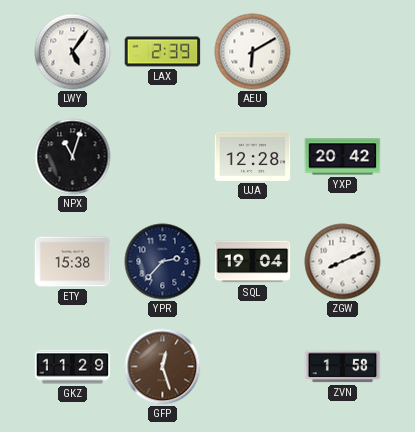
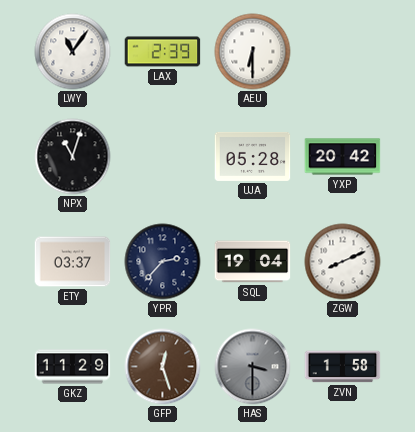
LWY: 5:06 -> 11:06
AEU: 6:10 -> 6:30
UJA: 12:28 -> 05:28
ETY: 15:38 -> 03:37
HAS: none -> 3:30
